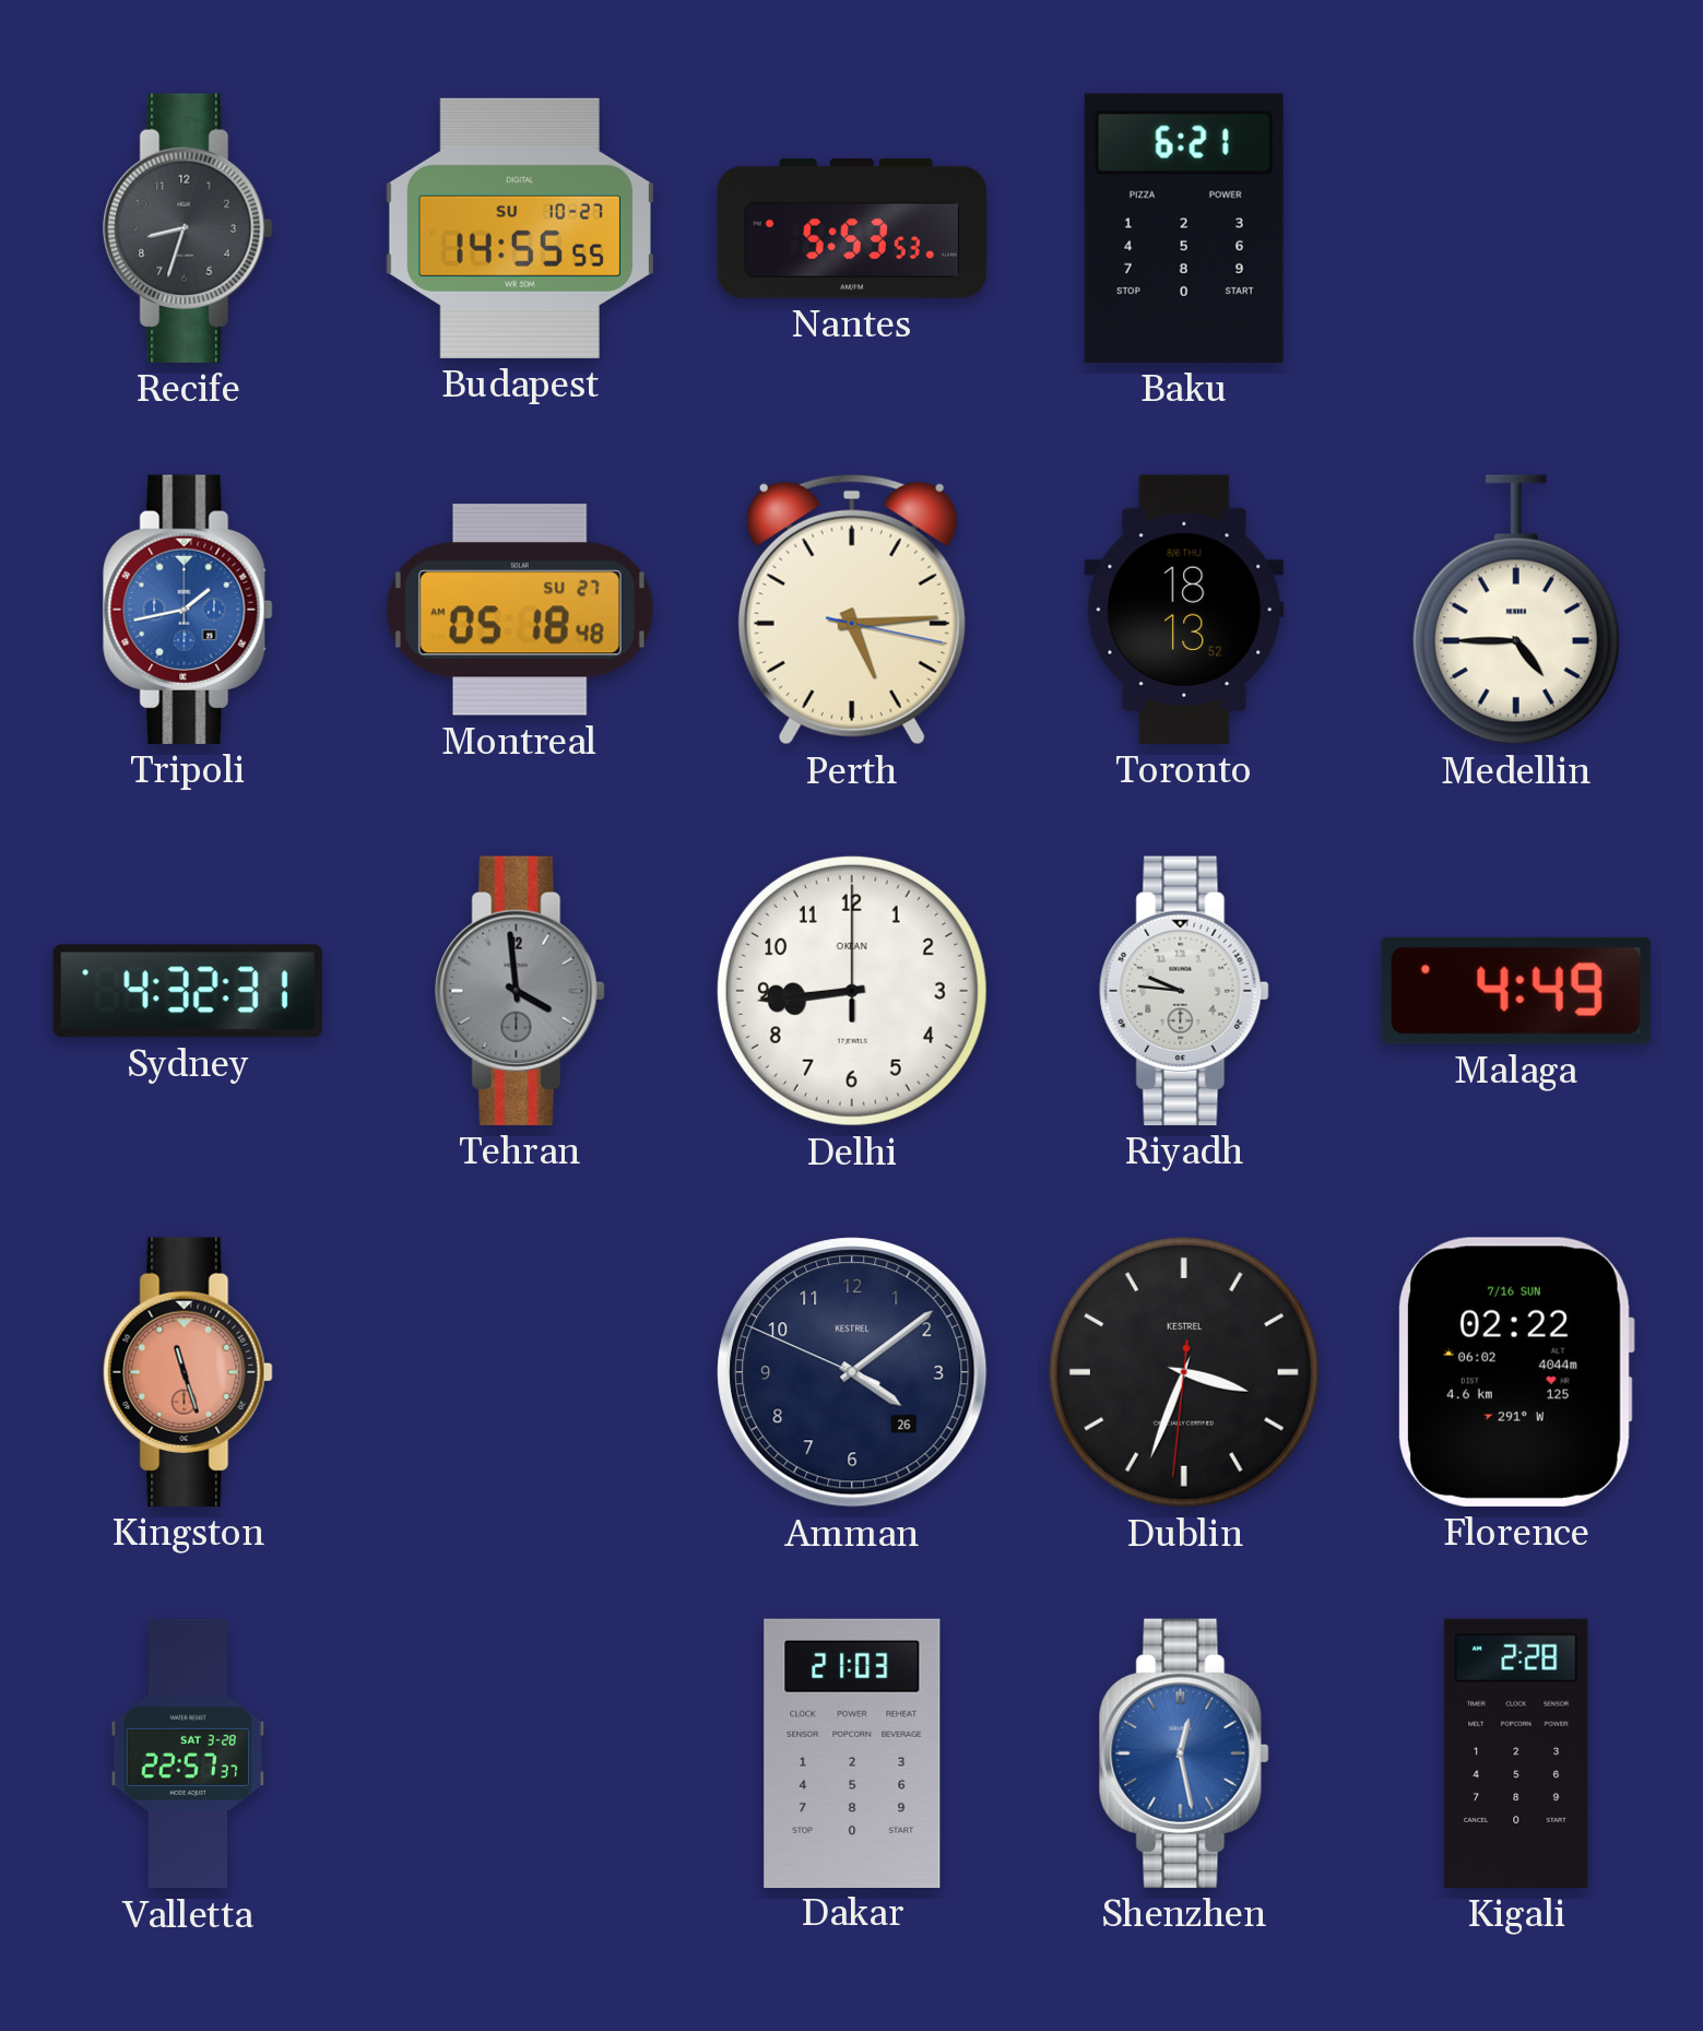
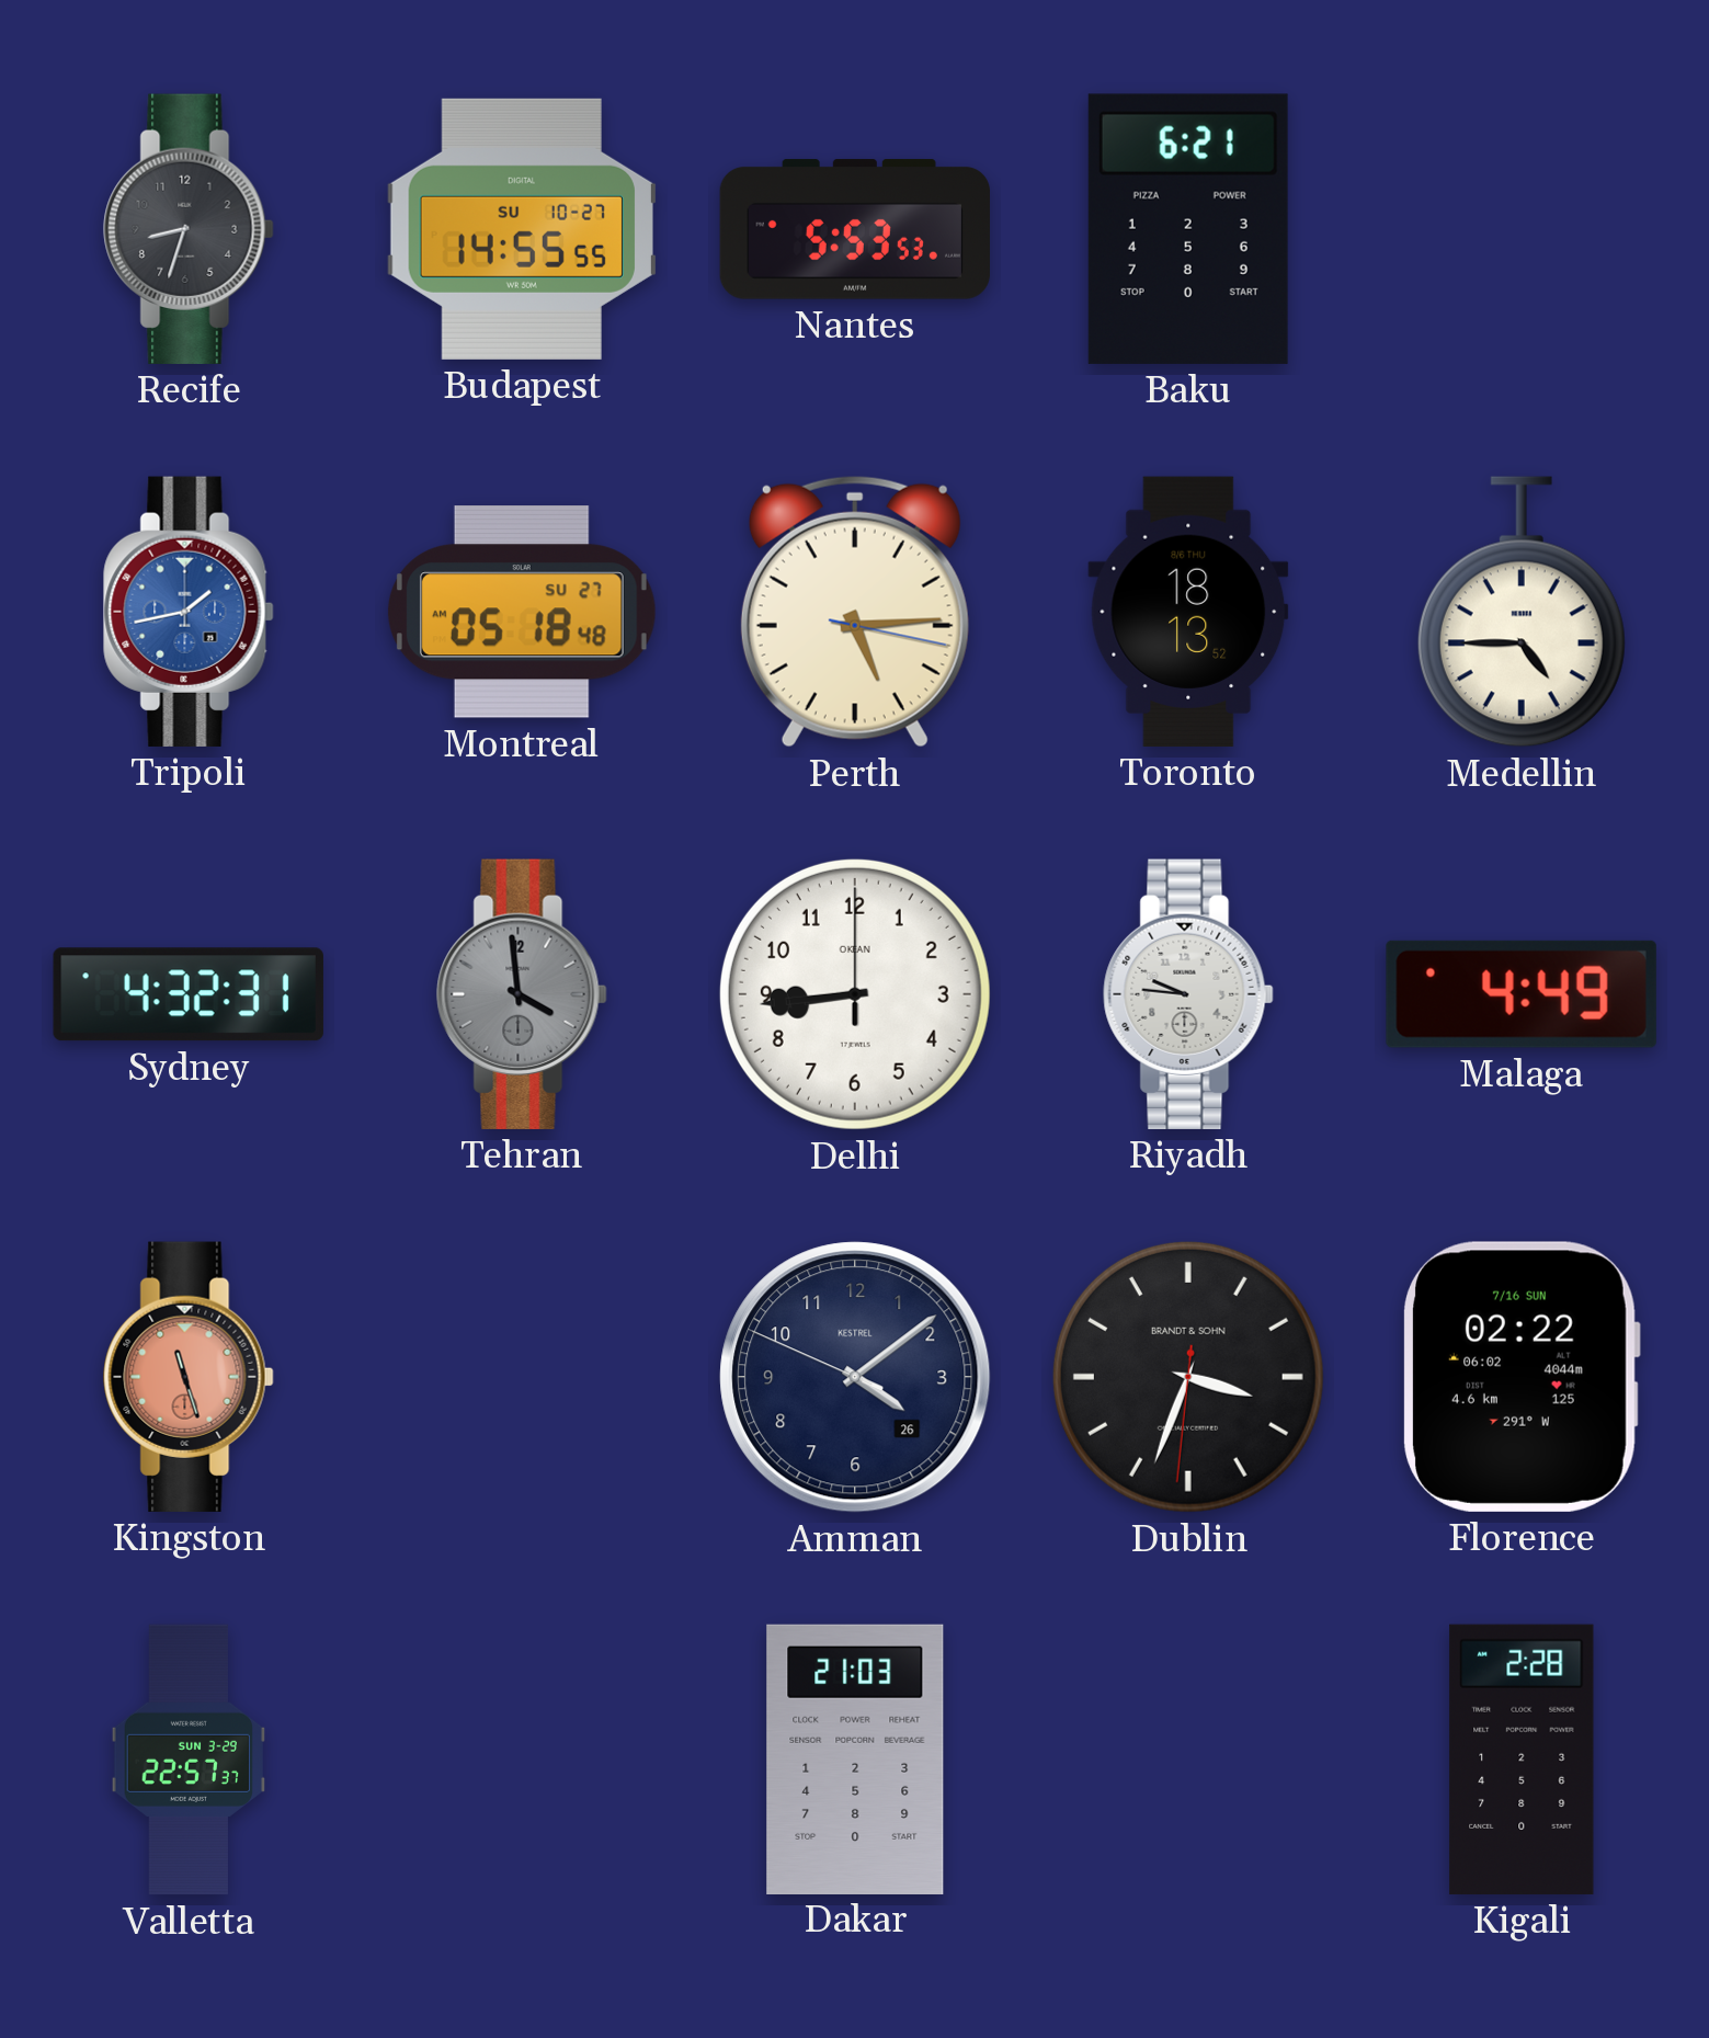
Dublin brand: KESTREL -> BRANDT & SOHN
Valletta date: SAT 3-28 -> SUN 3-29
Shenzhen: 12:28 -> none
